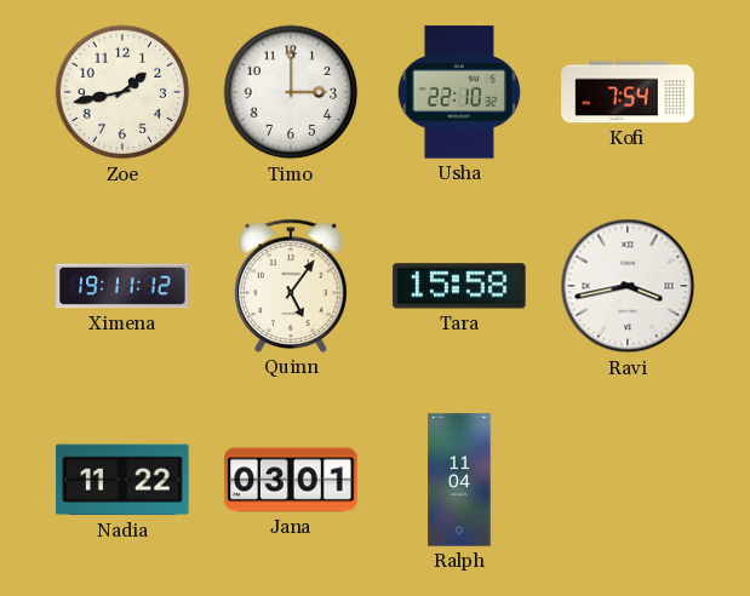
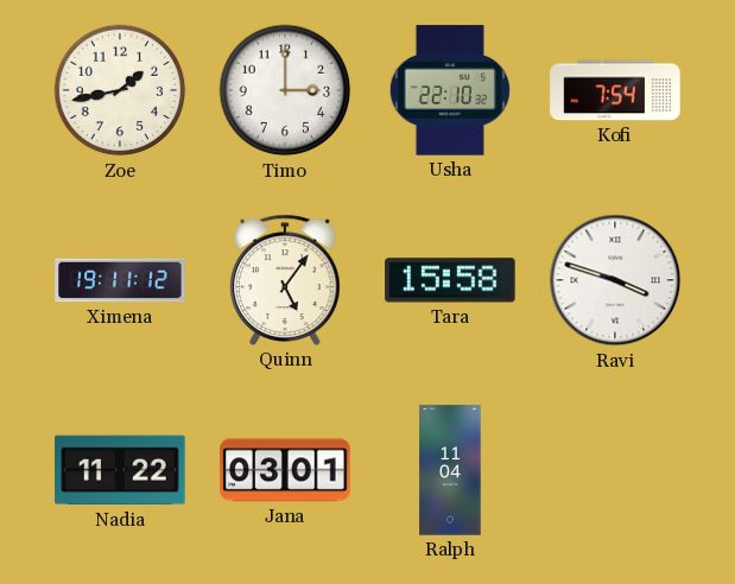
Ravi: 3:43 -> 3:48
